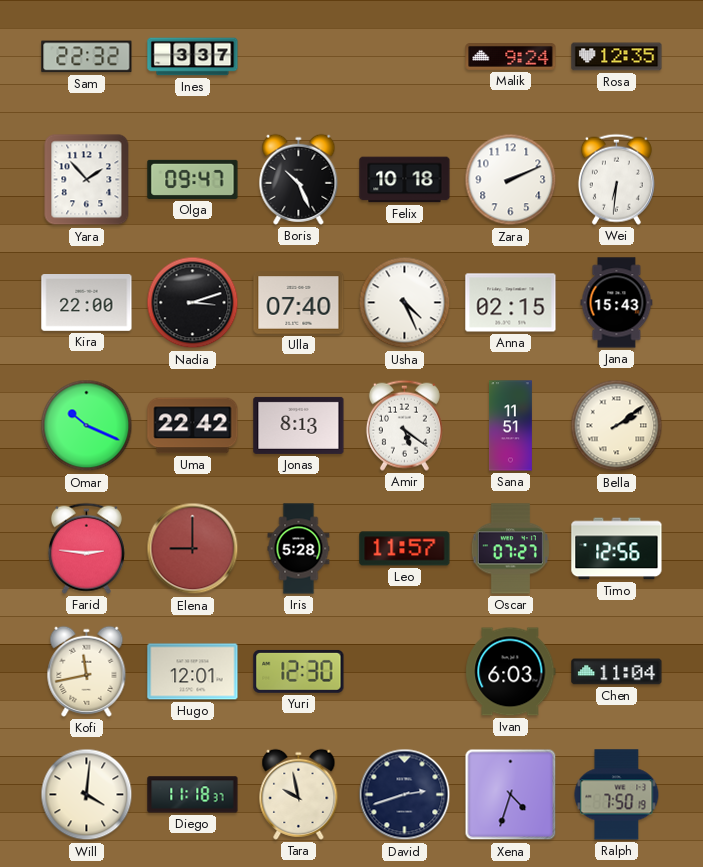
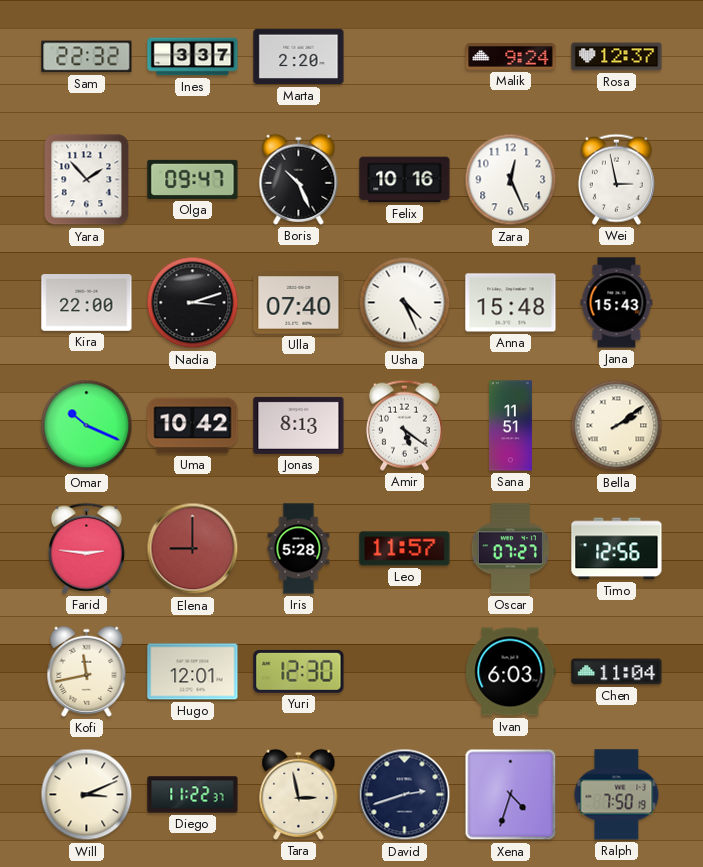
Marta: none -> 2:20
Rosa: 12:35 -> 12:37
Felix: 10:18 -> 10:16
Zara: 2:11 -> 12:26
Wei: 6:31 -> 2:58
Anna: 02:15 -> 15:48
Uma: 22:42 -> 10:42
Will: 4:01 -> 3:11
Diego: 11:18 -> 11:22
Tara: 9:58 -> 2:58
